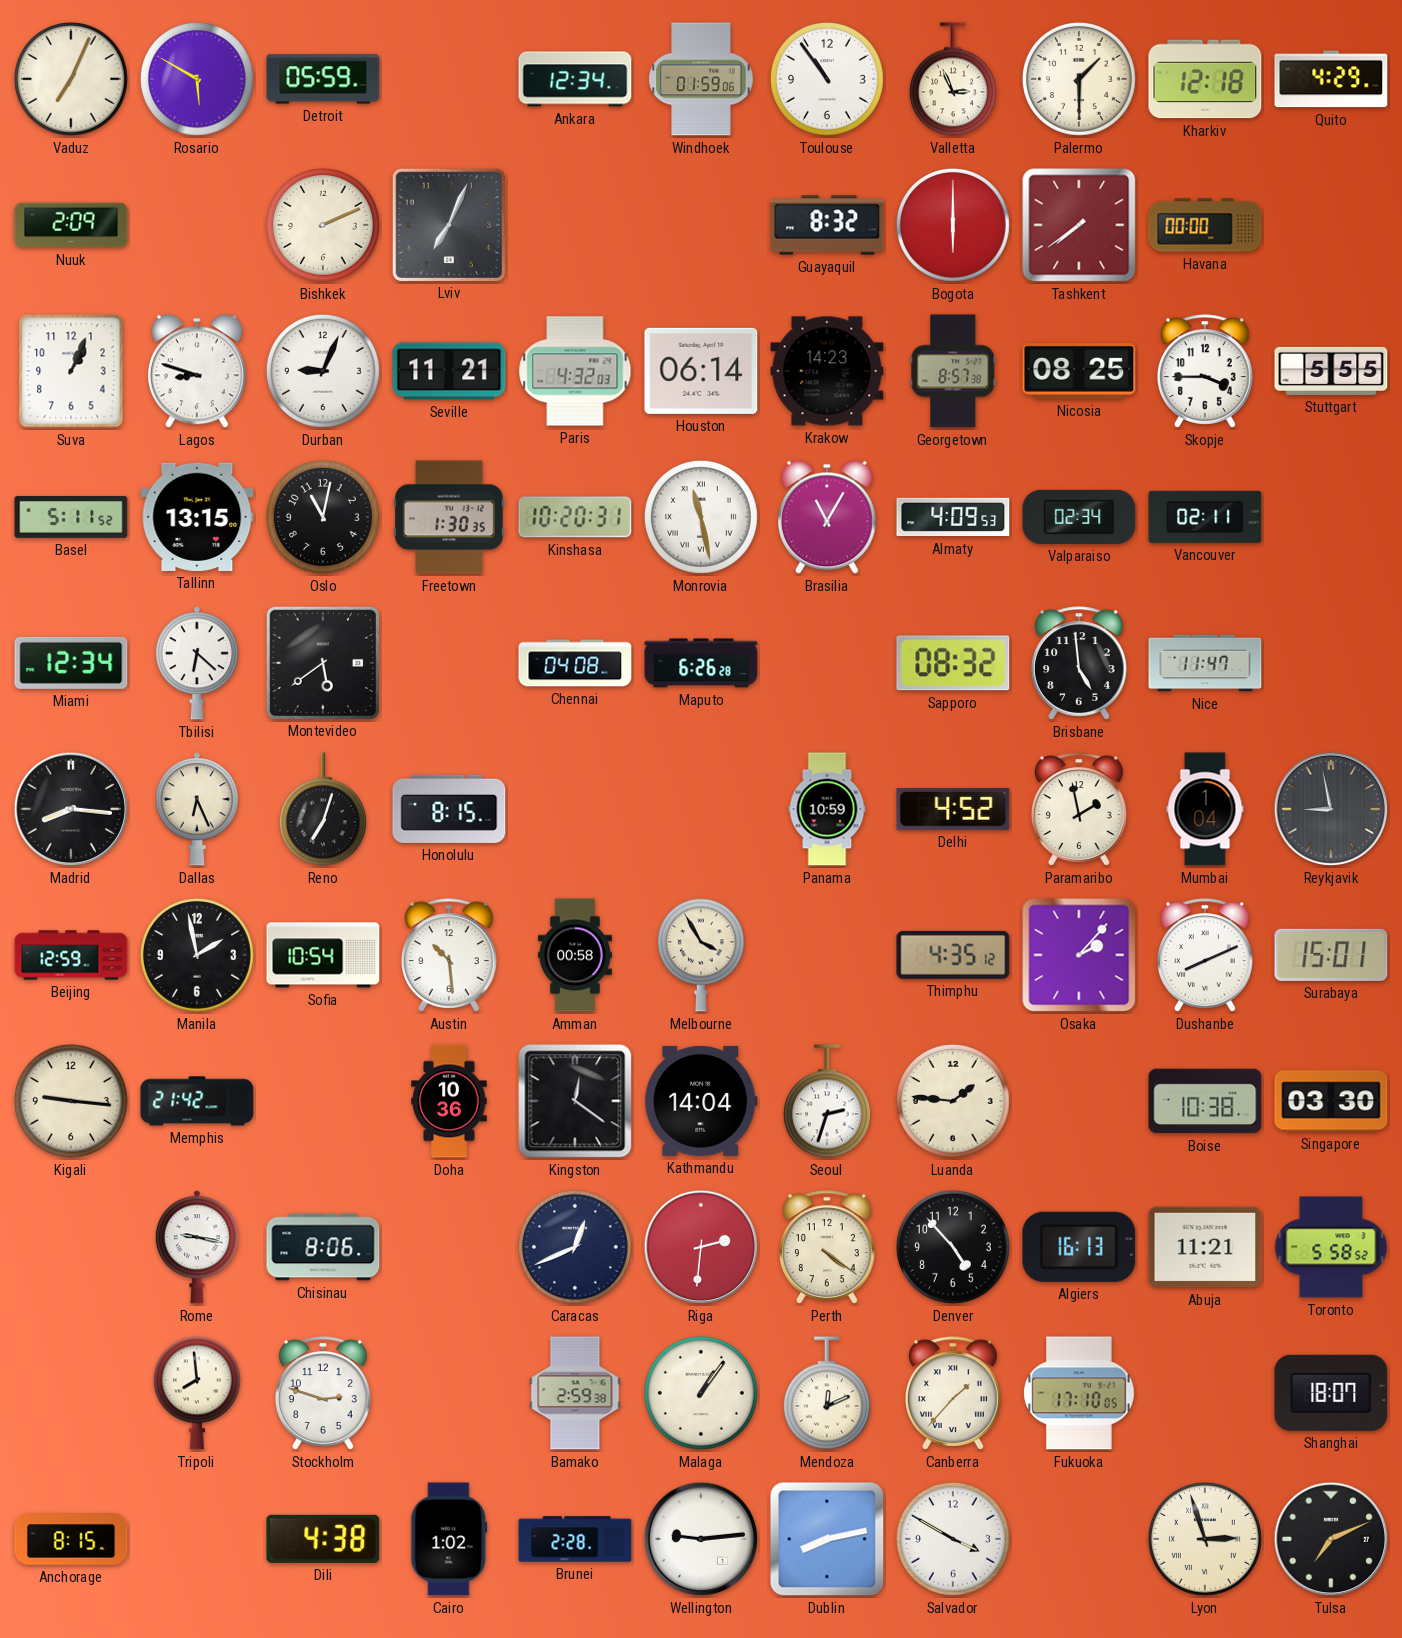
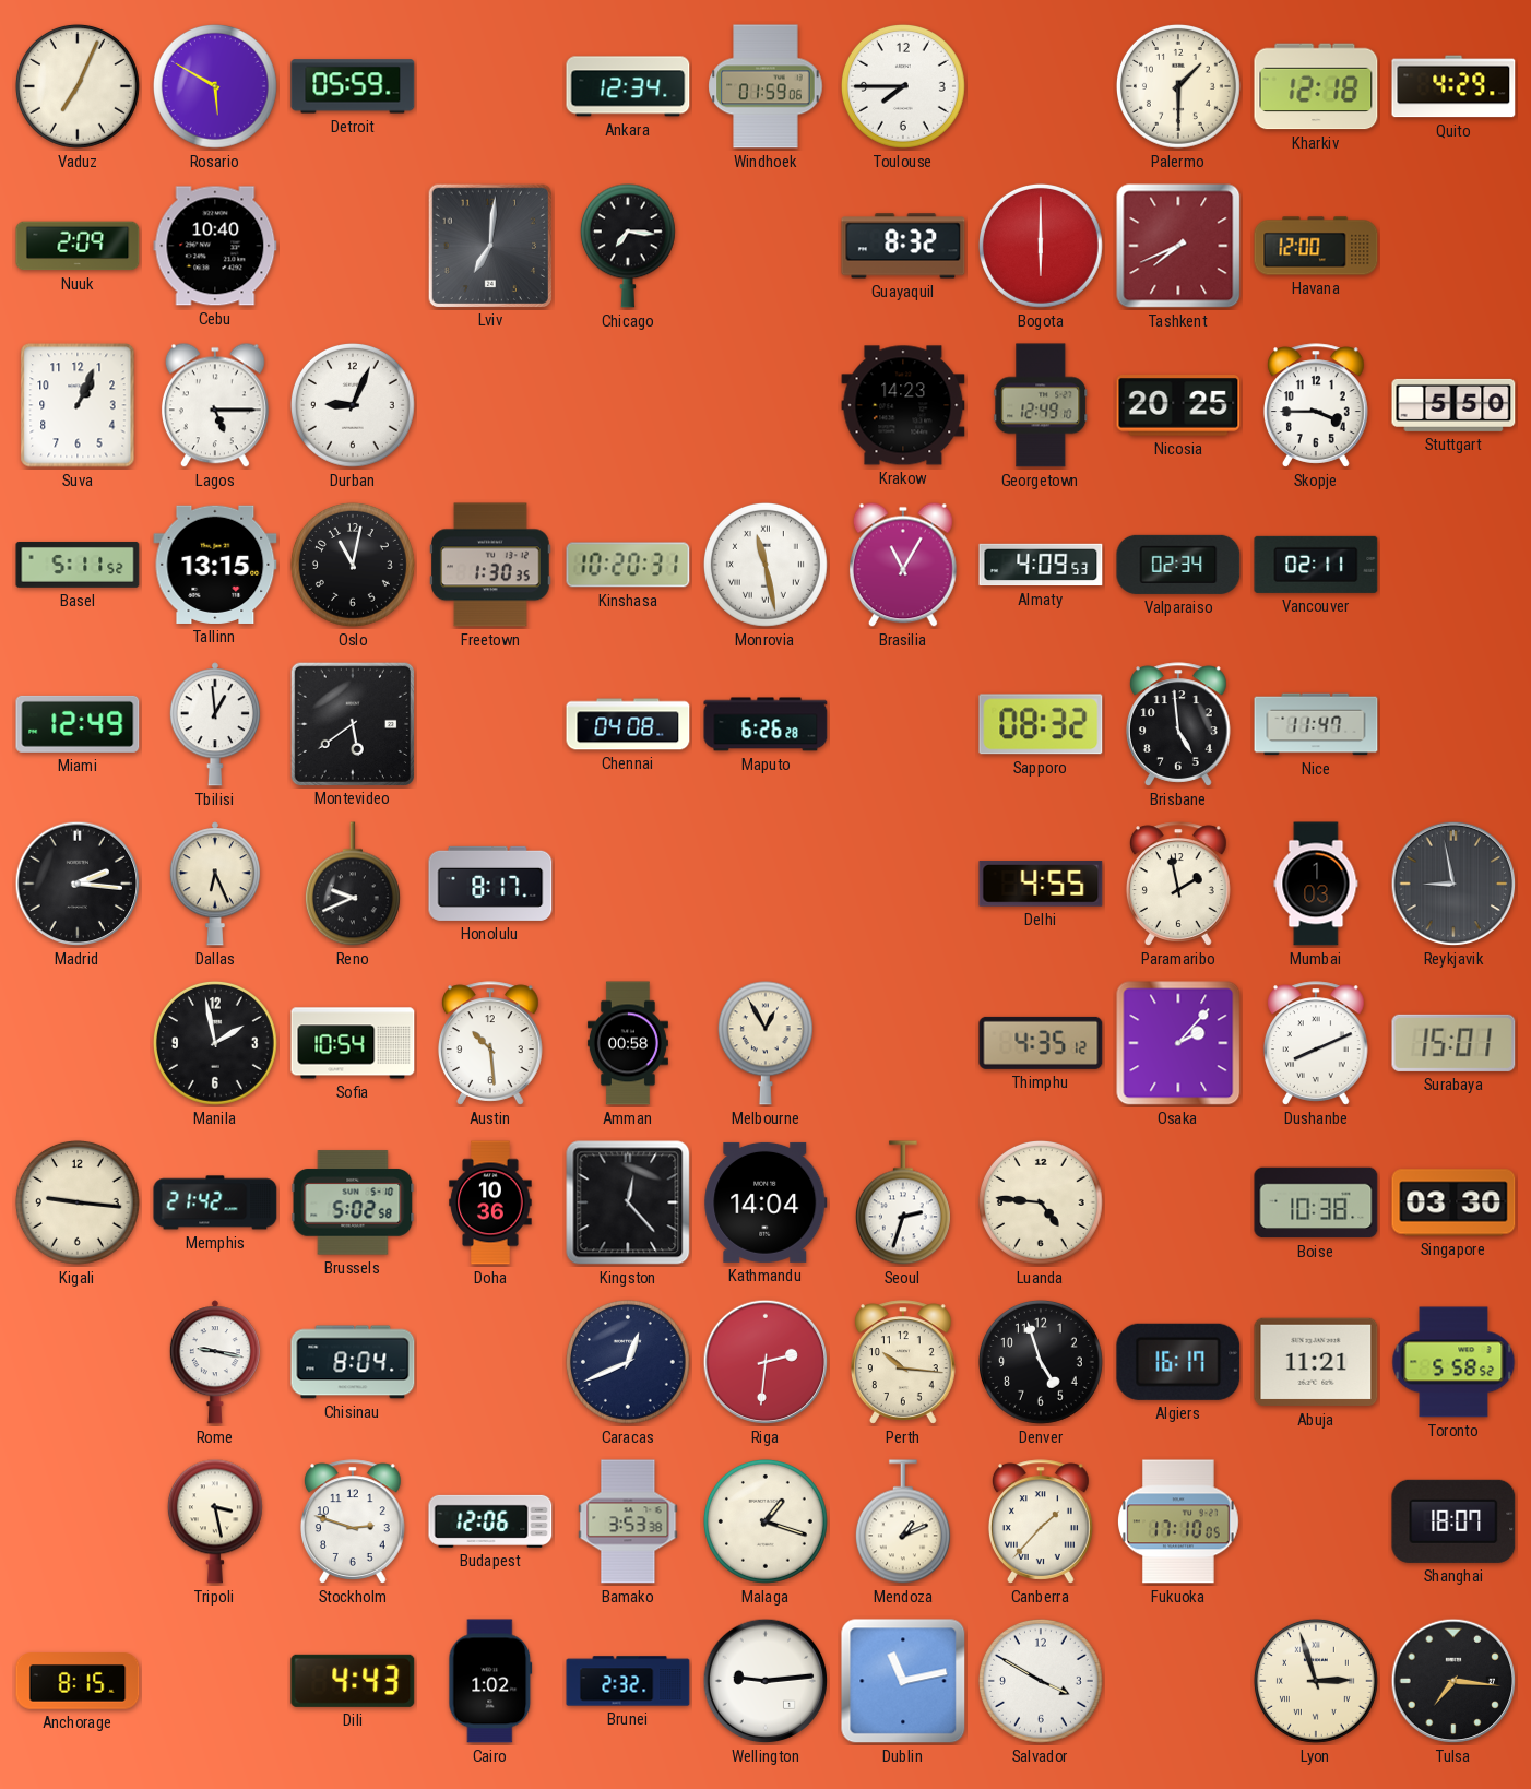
Toulouse: 10:54 -> 7:45
Valletta: 2:56 -> none
Cebu: none -> 10:40
Bishkek: 2:11 -> none
Lviv: 7:04 -> 7:01
Chicago: none -> 7:16
Tashkent: 7:39 -> 7:41
Havana: 00:00 -> 12:00
Lagos: 8:48 -> 5:15
Seville: 11:21 -> none
Paris: 4:32 -> none
Houston: 06:14 -> none
Georgetown: 8:57 -> 12:49
Nicosia: 08:25 -> 20:25
Stuttgart: 5:55 -> 5:50
Miami: 12:34 -> 12:49
Tbilisi: 6:22 -> 12:59
Madrid: 8:16 -> 2:16
Reno: 7:03 -> 9:41
Honolulu: 8:15 -> 8:17
Panama: 10:59 -> none
Delhi: 4:52 -> 4:55
Mumbai: 1:04 -> 1:03
Beijing: 12:59 -> none
Melbourne: 3:55 -> 12:55
Brussels: none -> 5:02
Kingston: 12:21 -> 12:23
Luanda: 1:46 -> 4:46
Chisinau: 8:06 -> 8:04
Perth: 4:21 -> 10:16
Denver: 4:53 -> 4:57
Algiers: 16:13 -> 16:17
Tripoli: 7:59 -> 3:28
Budapest: none -> 12:06
Bamako: 2:59 -> 3:53
Malaga: 1:06 -> 1:18
Mendoza: 12:11 -> 1:11
Dili: 4:38 -> 4:43
Brunei: 2:28 -> 2:32
Dublin: 8:13 -> 11:13
Tulsa: 7:11 -> 7:16
